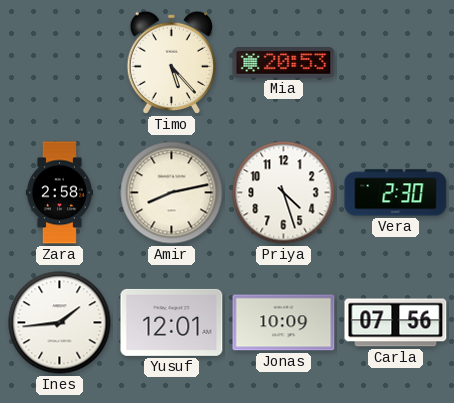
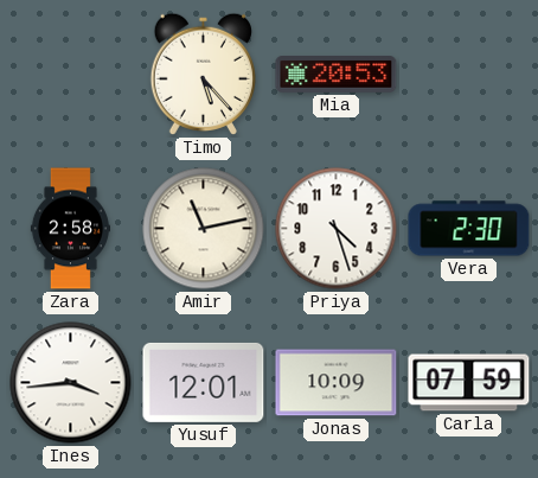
Amir: 8:13 -> 11:13
Ines: 1:44 -> 3:44
Carla: 07:56 -> 07:59
